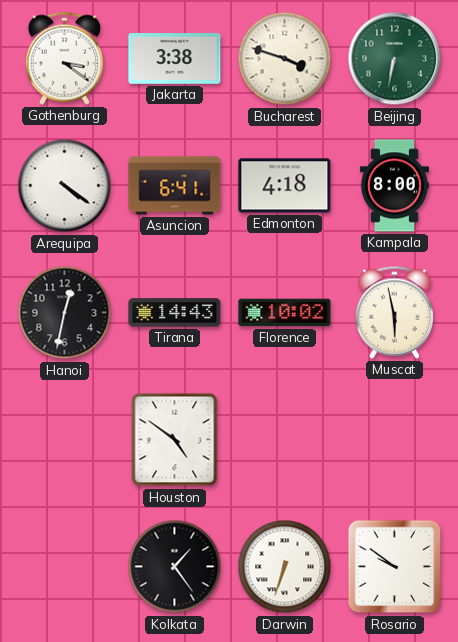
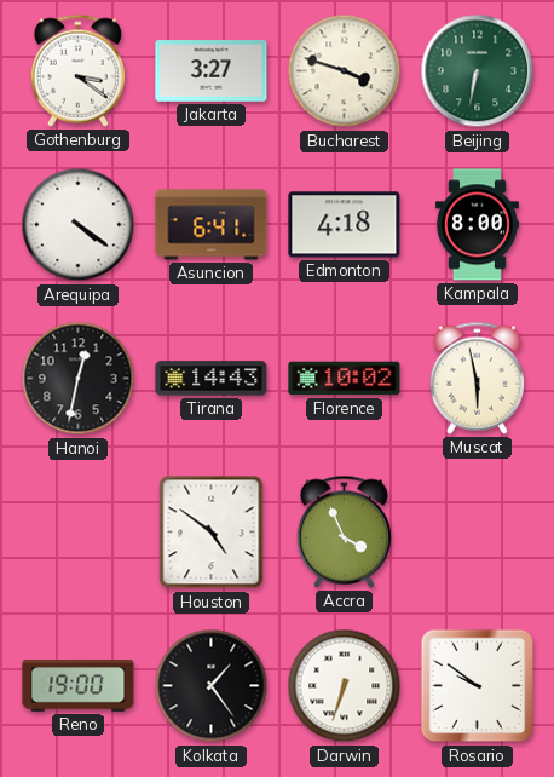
Jakarta: 3:38 -> 3:27
Accra: none -> 3:56
Reno: none -> 19:00
